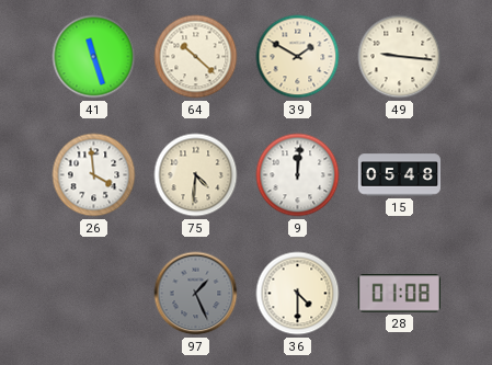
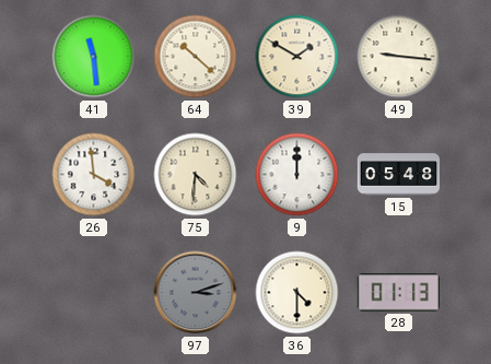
41: 11:27 -> 11:29
9: 12:01 -> 12:00
97: 1:26 -> 3:12
28: 01:08 -> 01:13
